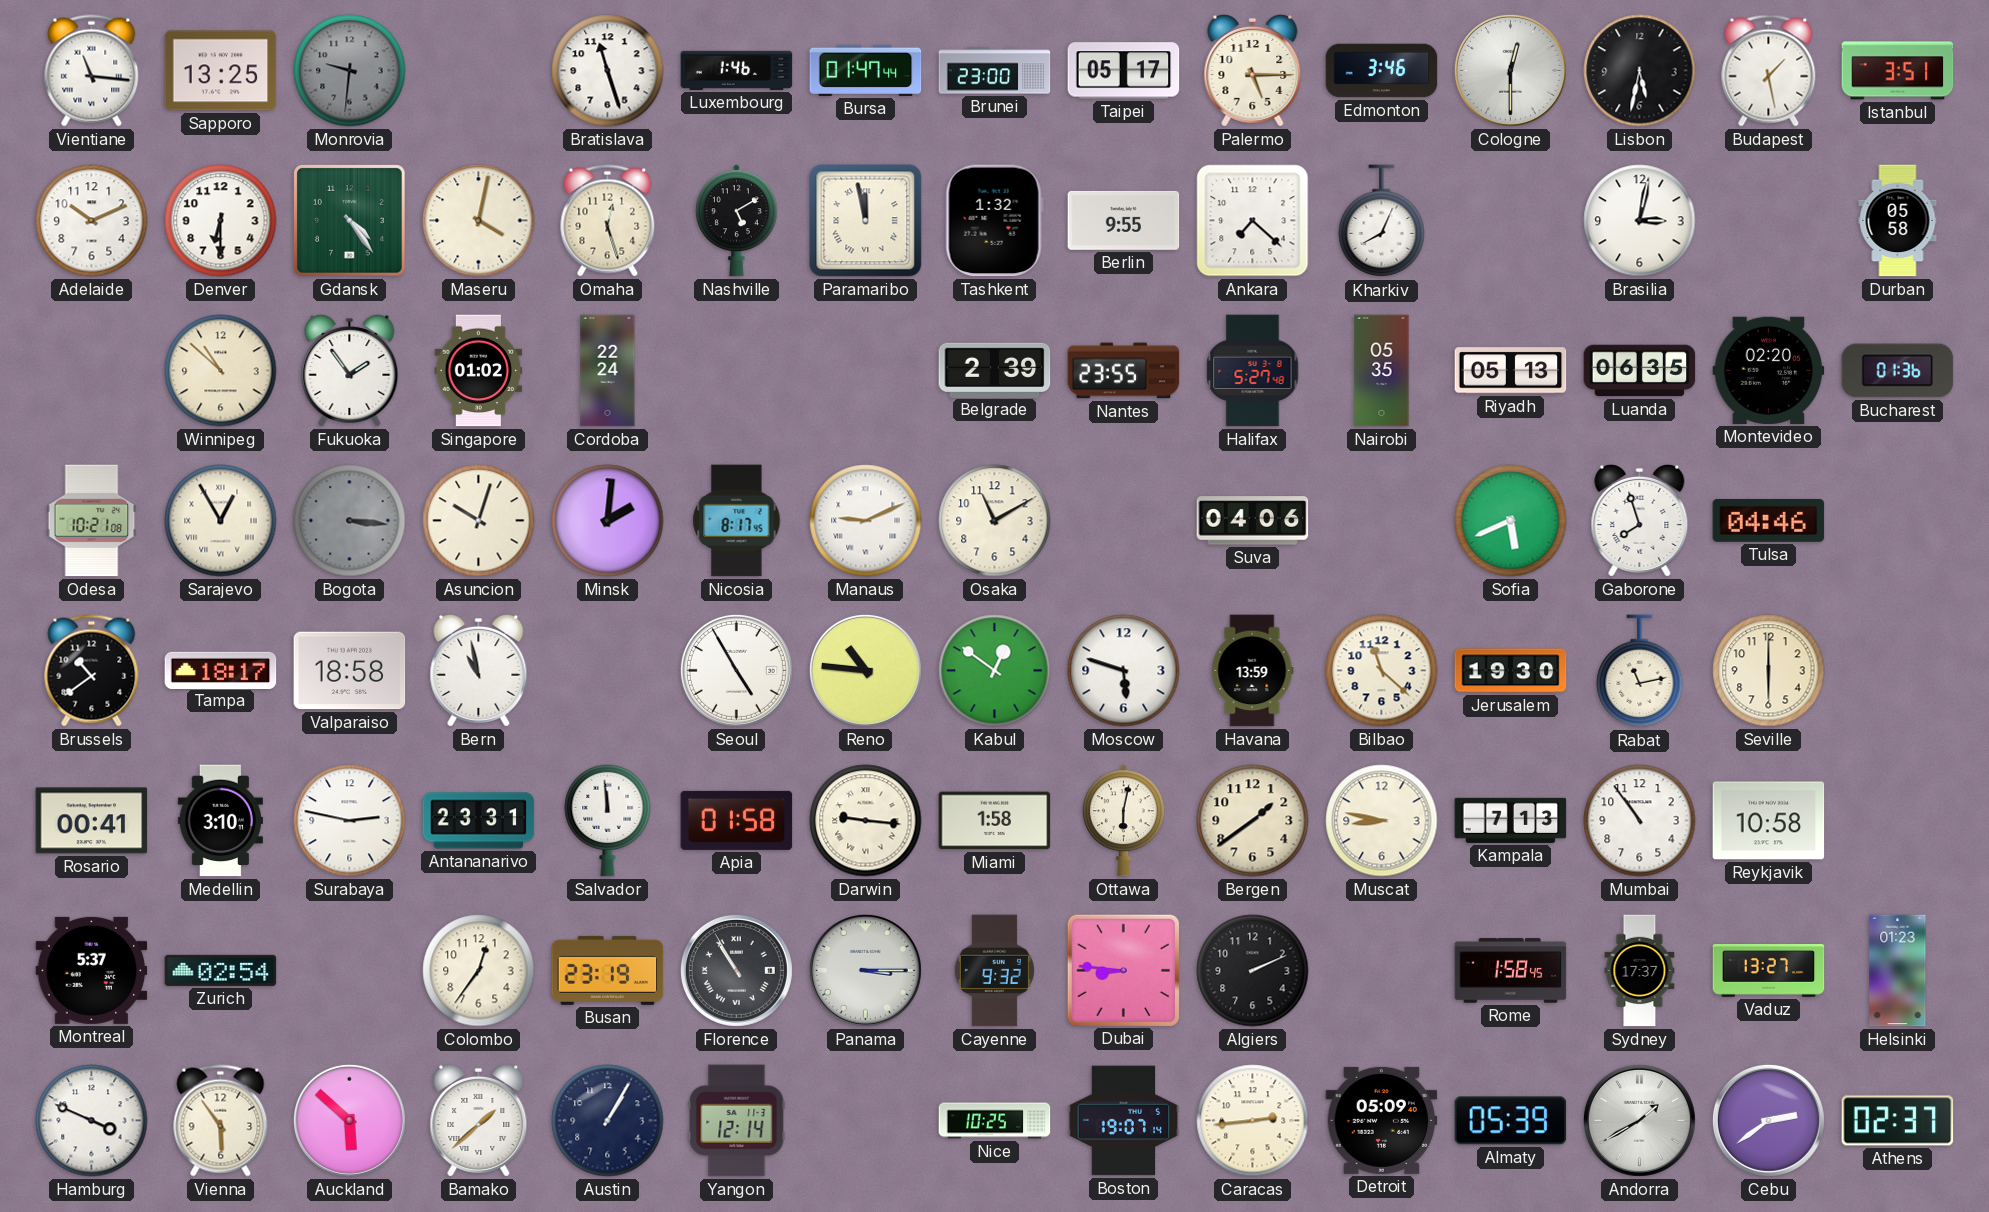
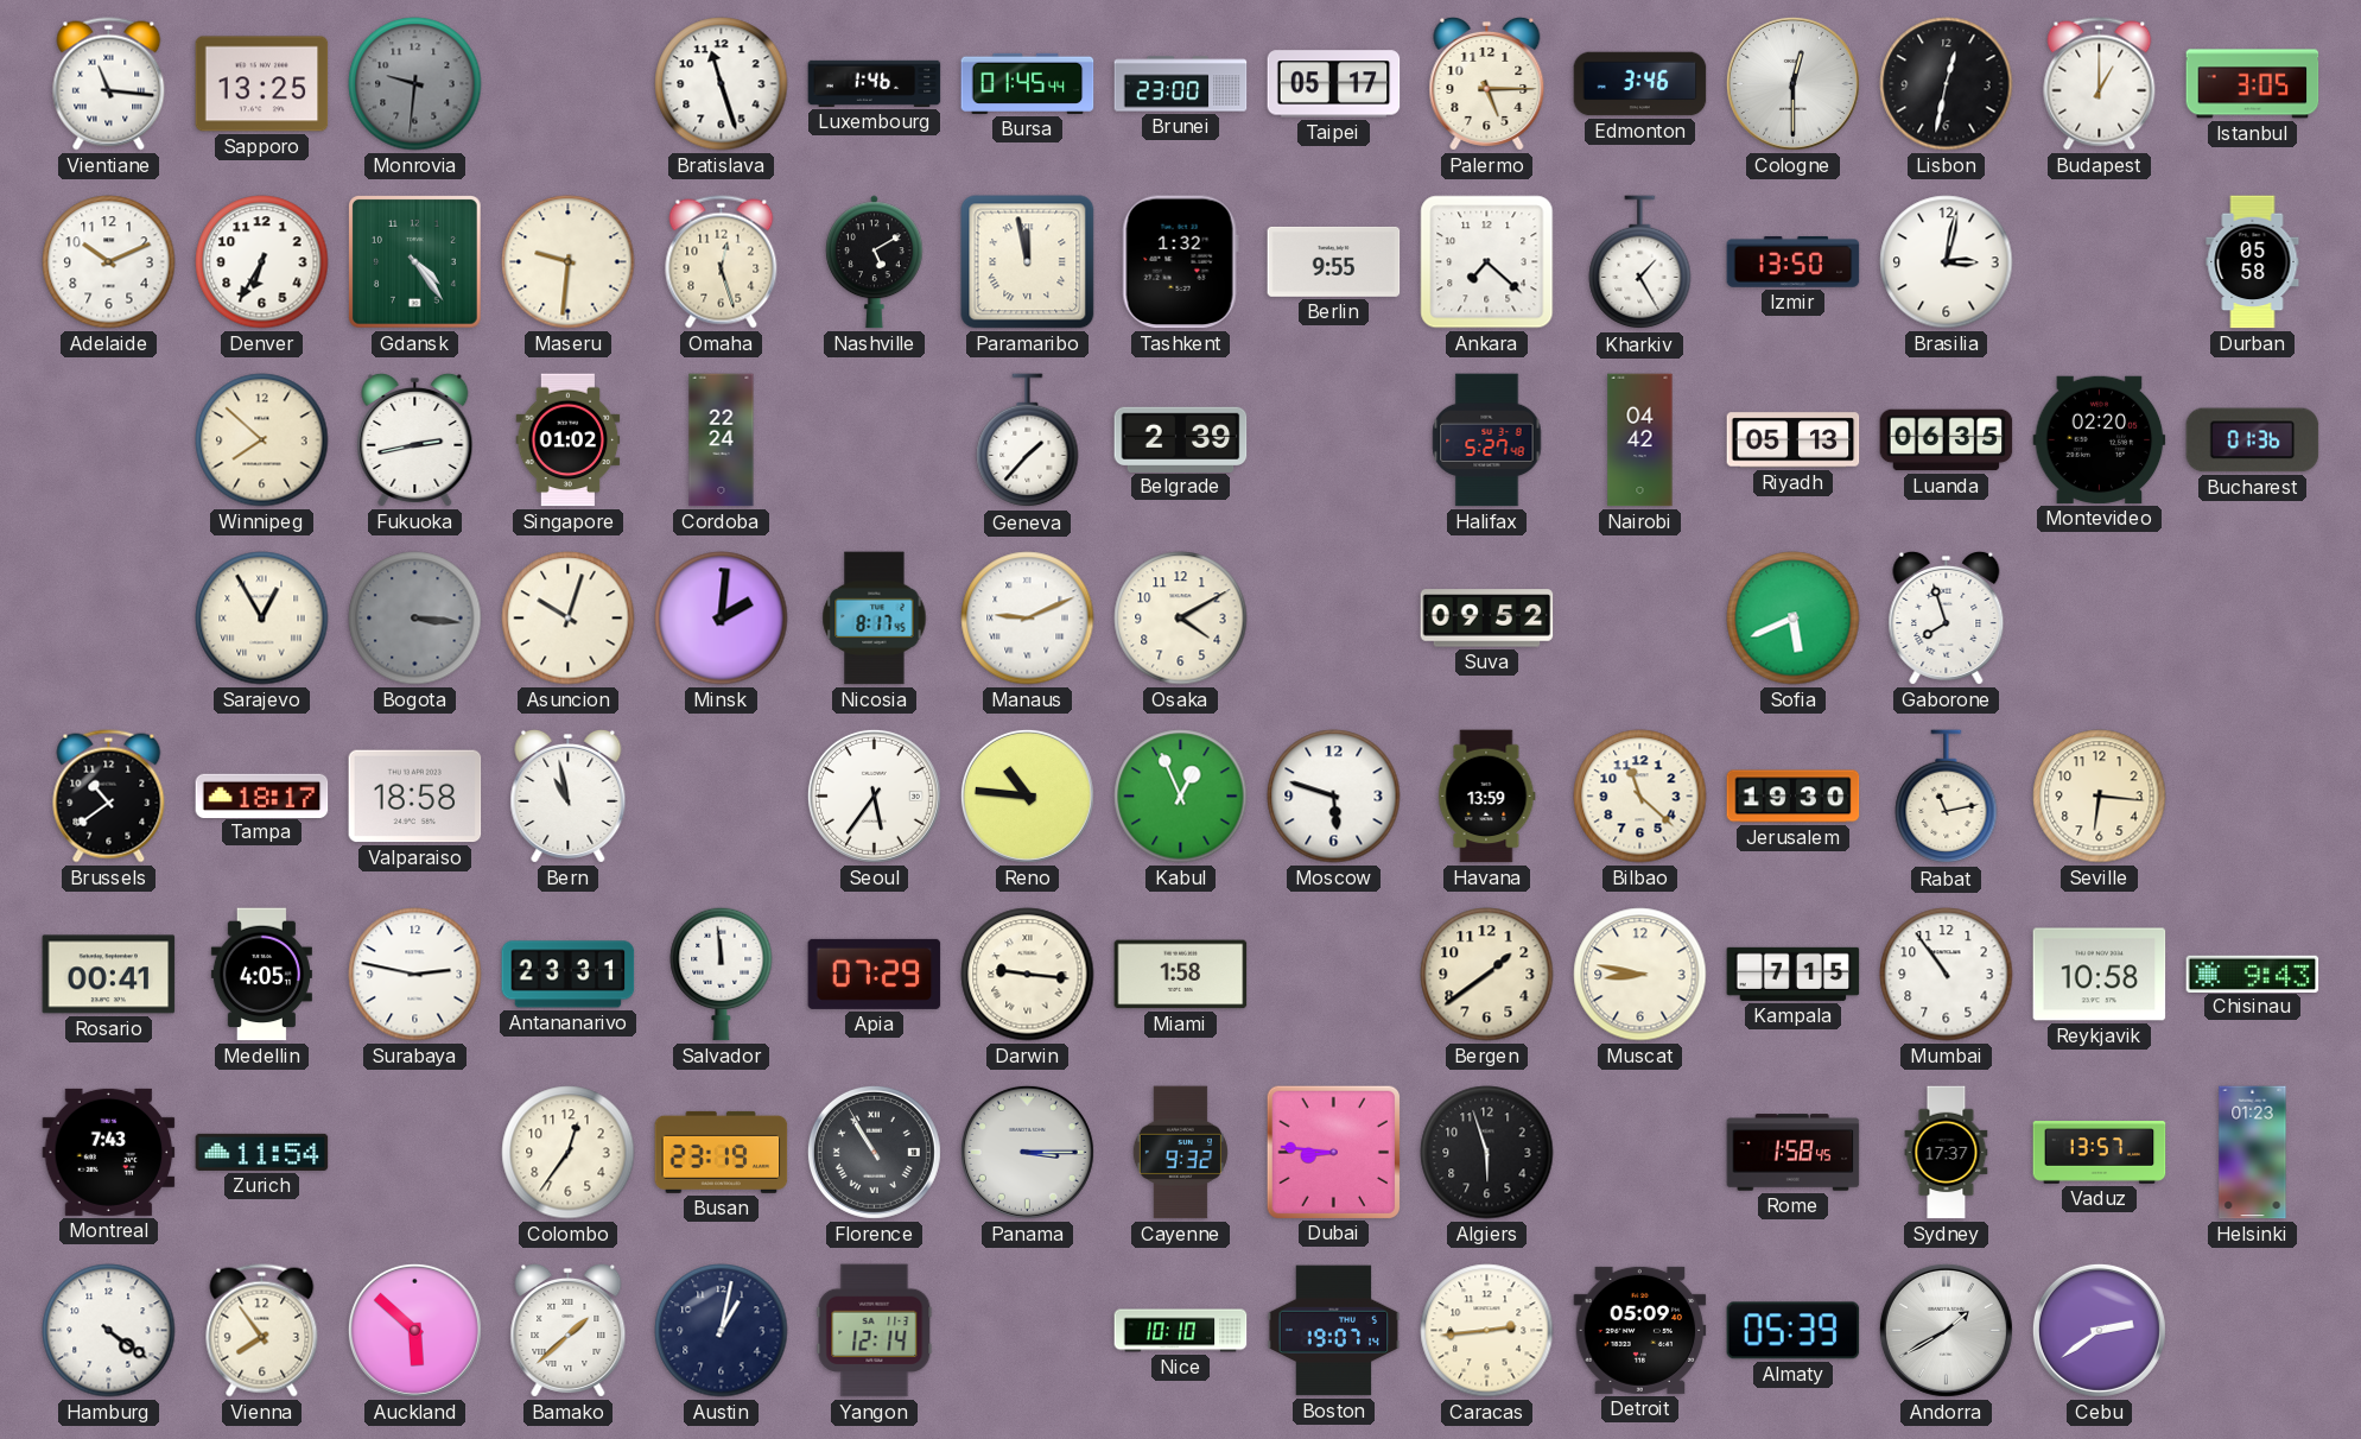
Bursa: 01:47 -> 01:45
Lisbon: 5:32 -> 12:32
Budapest: 1:28 -> 1:00
Istanbul: 3:51 -> 3:05
Denver: 6:30 -> 6:35
Maseru: 4:02 -> 9:31
Kharkiv: 8:04 -> 1:25
Izmir: none -> 13:50
Winnipeg: 10:52 -> 7:52
Fukuoka: 1:54 -> 2:43
Geneva: none -> 1:37
Nantes: 23:55 -> none
Nairobi: 05:35 -> 04:42
Odesa: 10:21 -> none
Osaka: 11:10 -> 4:10
Suva: 04:06 -> 09:52
Tulsa: 04:46 -> none
Seoul: 4:55 -> 5:36
Kabul: 12:51 -> 12:56
Seville: 6:00 -> 6:16
Medellin: 3:10 -> 4:05
Apia: 01:58 -> 07:29
Ottawa: 6:02 -> none
Kampala: 7:13 -> 7:15
Chisinau: none -> 9:43
Montreal: 5:37 -> 7:43
Zurich: 02:54 -> 11:54
Algiers: 2:11 -> 5:57
Vaduz: 13:27 -> 13:57
Hamburg: 3:49 -> 4:21
Vienna: 5:54 -> 7:54
Austin: 1:05 -> 1:02
Nice: 10:25 -> 10:10
Athens: 02:37 -> none
